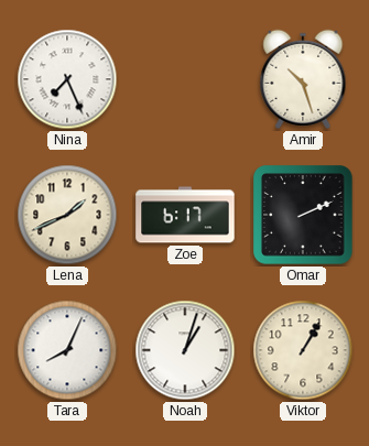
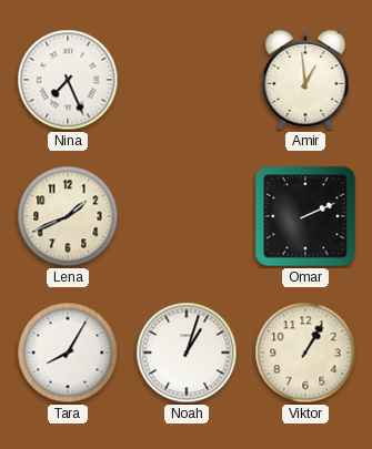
Amir: 10:27 -> 12:59
Zoe: 6:17 -> none
Tara: 8:04 -> 8:05
